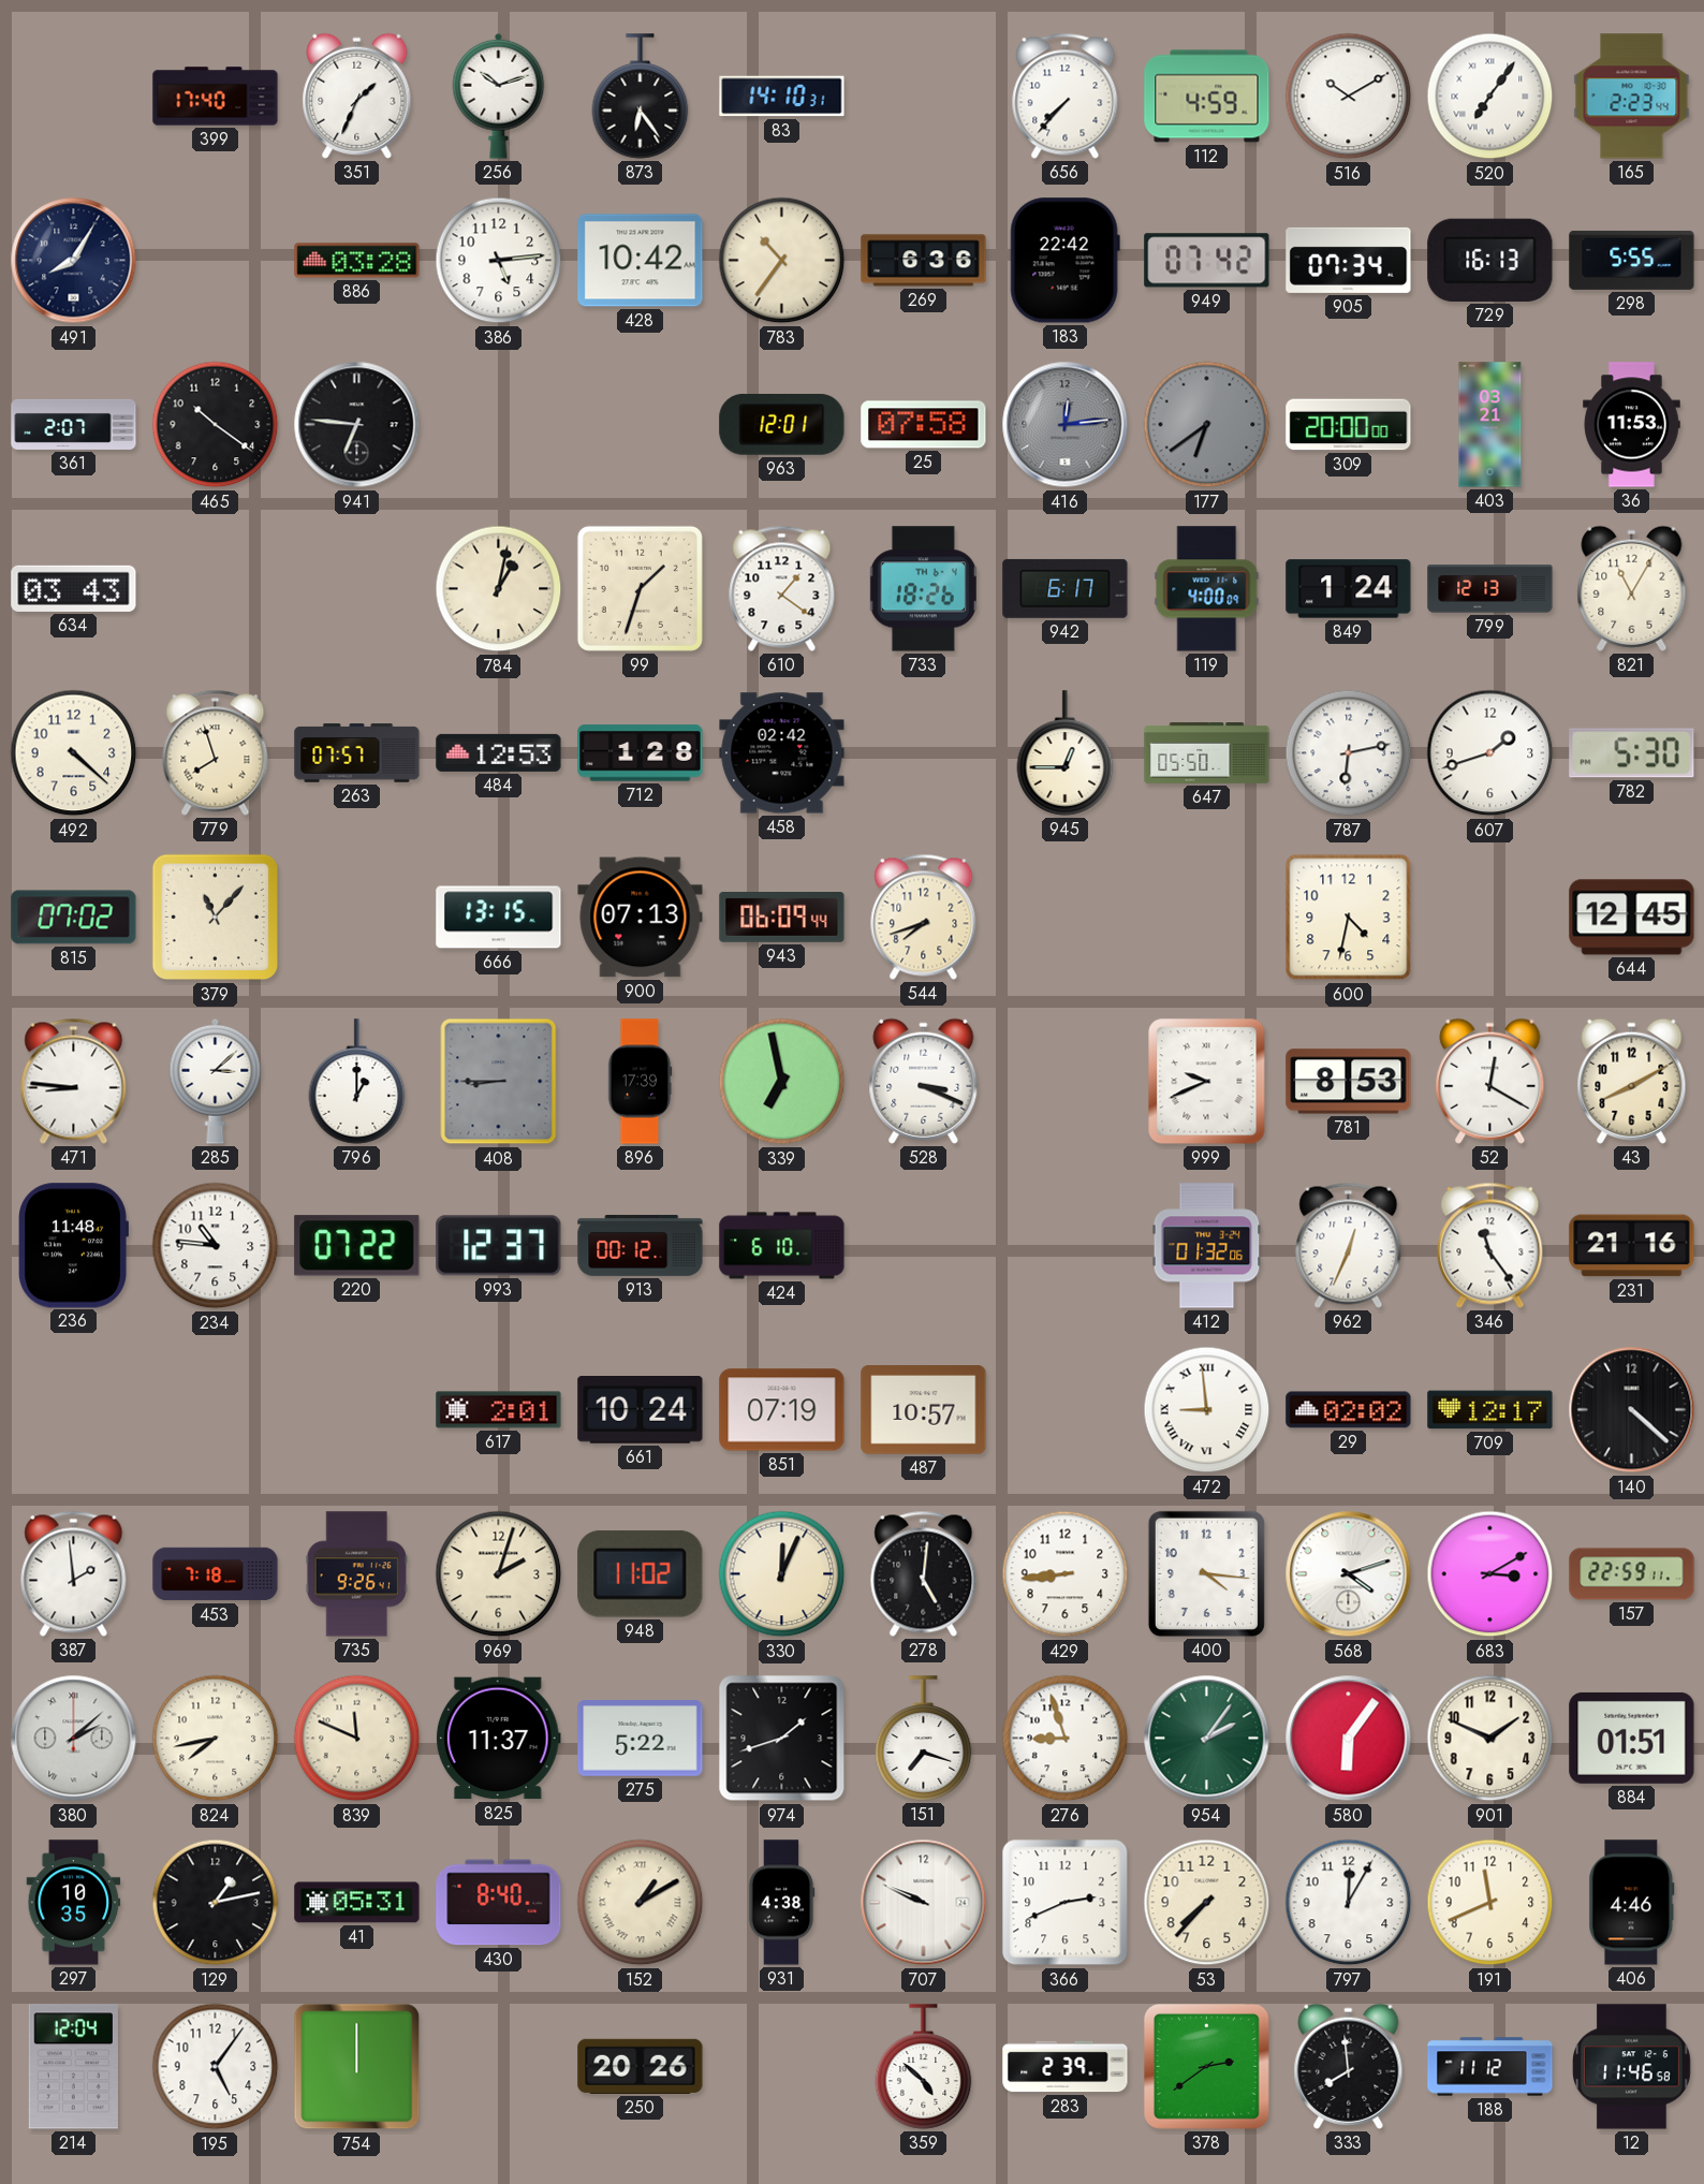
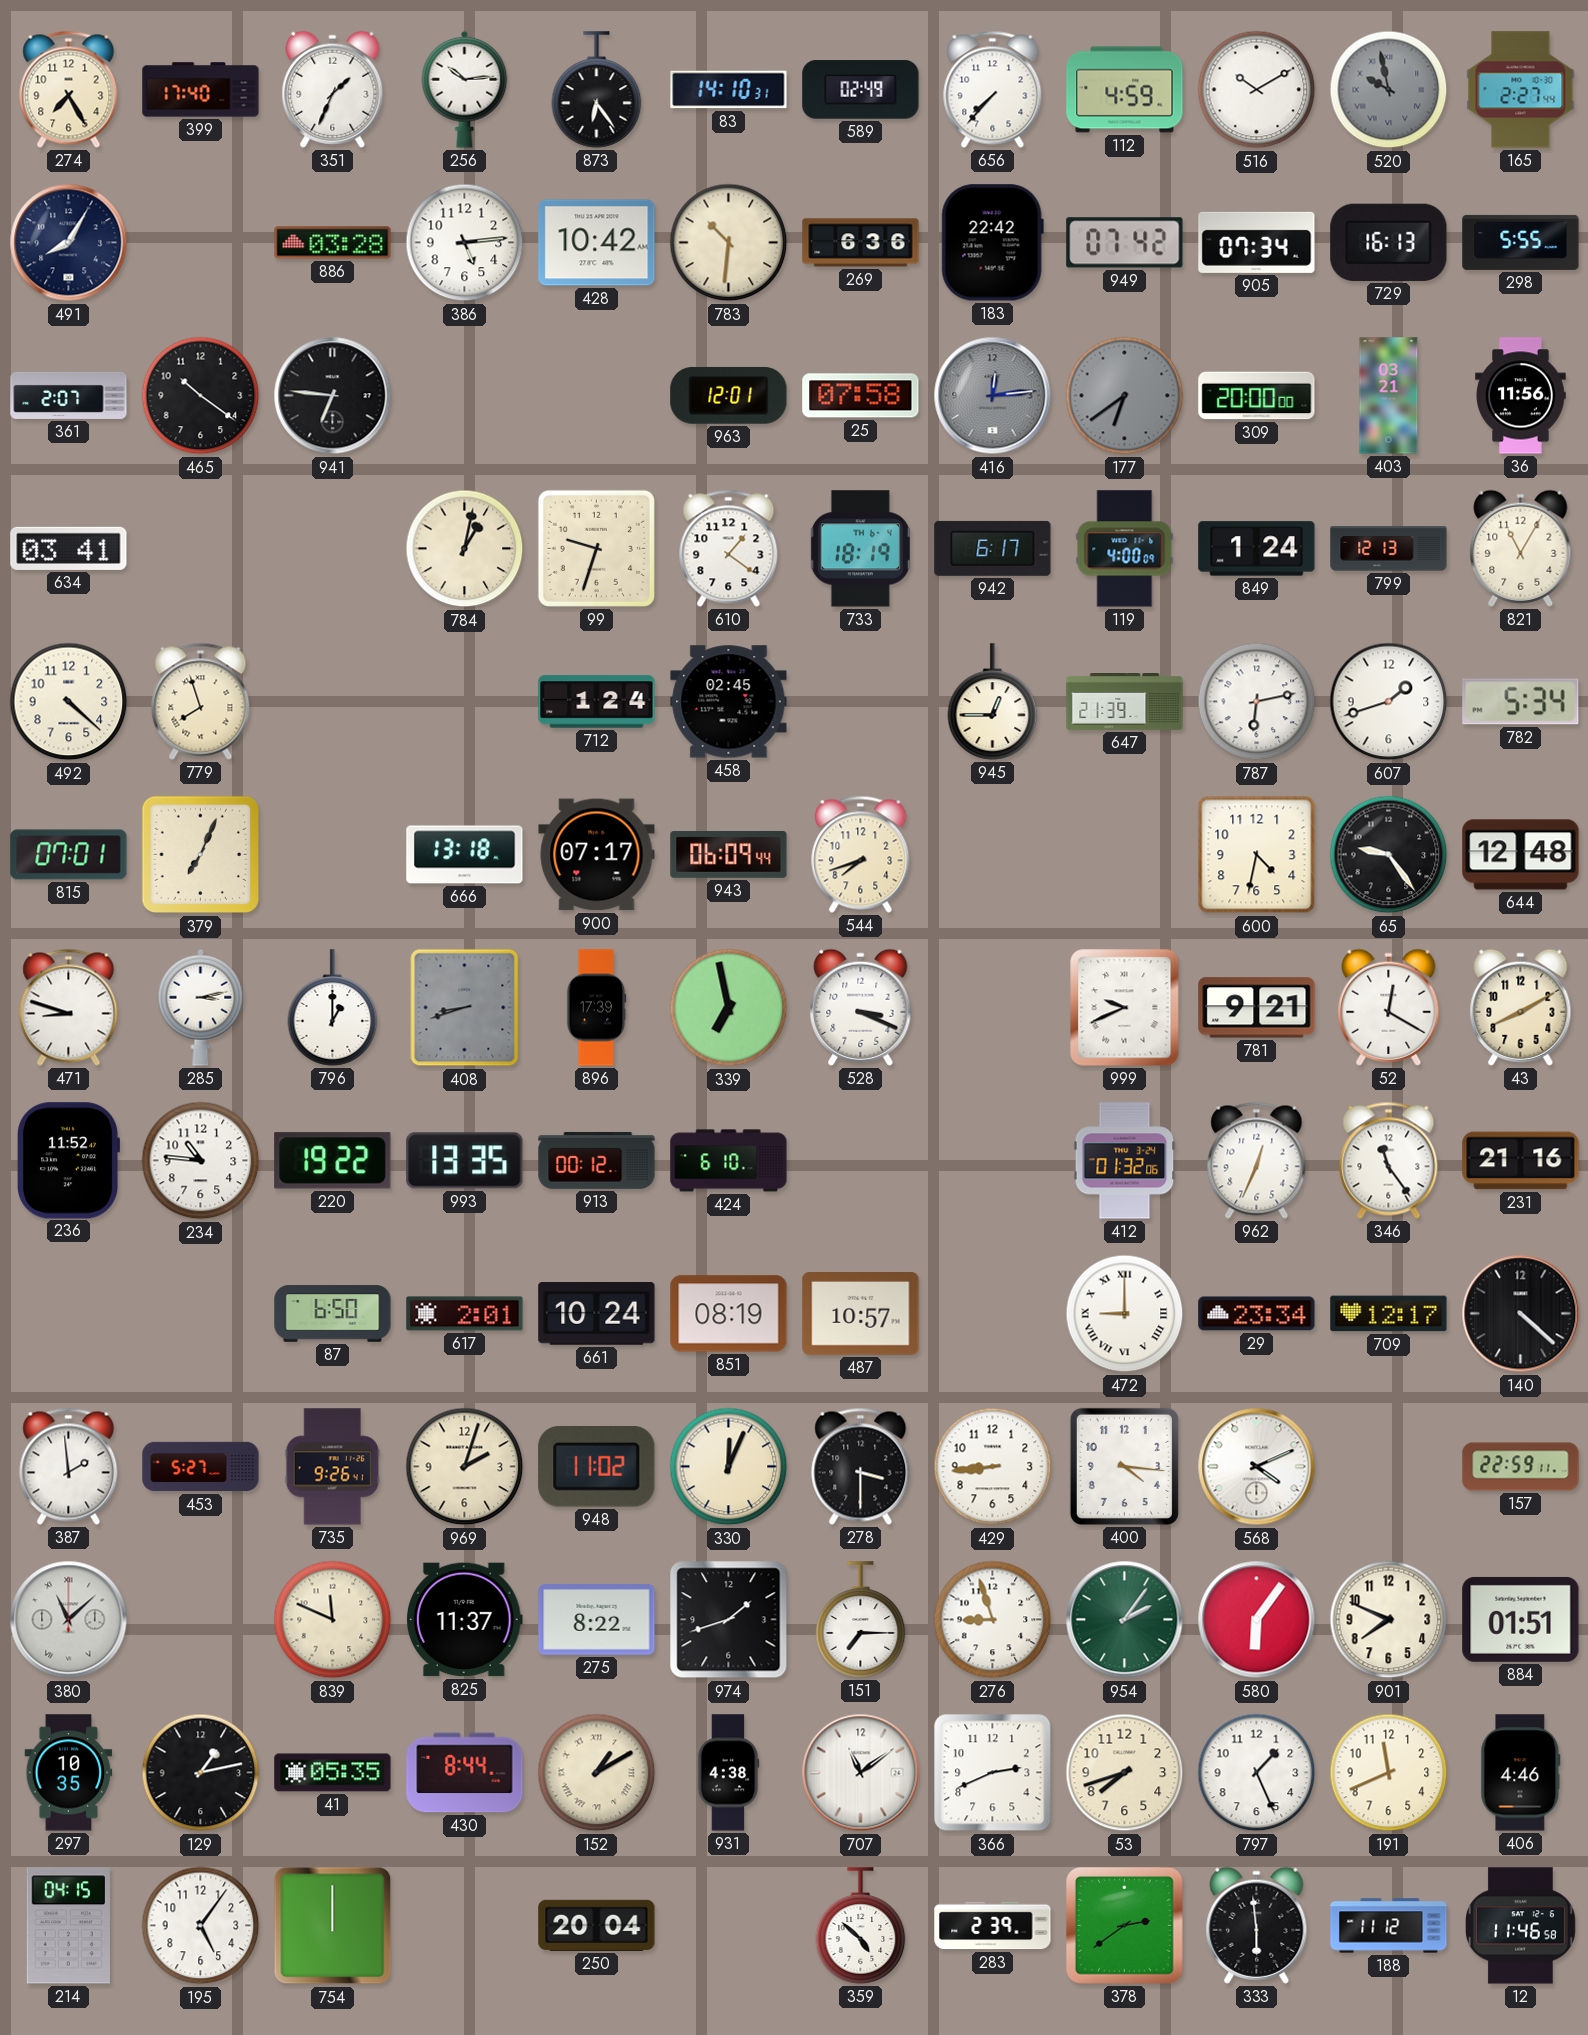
274: none -> 7:25
256: 10:12 -> 10:14
589: none -> 02:49
520: 7:06 -> 9:58
520 dial: white -> grey
165: 2:23 -> 2:27
783: 10:36 -> 10:31
36: 11:53 -> 11:56
634: 03:43 -> 03:41
99: 1:33 -> 9:33
733: 18:26 -> 18:19
263: 07:57 -> none
484: 12:53 -> none
712: 1:28 -> 1:24
458: 02:42 -> 02:45
647: 05:50 -> 21:39
782: 5:30 -> 5:34
815: 07:02 -> 07:01
379: 11:07 -> 7:04
666: 13:15 -> 13:18
900: 07:13 -> 07:17
65: none -> 9:24
644: 12:45 -> 12:48
471: 8:46 -> 8:48
285: 3:08 -> 3:13
408: 8:45 -> 8:42
781: 8:53 -> 9:21
236: 11:48 -> 11:52
220: 07:22 -> 19:22
993: 12:37 -> 13:35
87: none -> 6:50
851: 07:19 -> 08:19
472: 8:59 -> 9:00
29: 02:02 -> 23:34
453: 7:18 -> 5:27
278: 5:01 -> 3:30
568: 4:12 -> 4:11
683: 3:10 -> none
380: 2:08 -> 11:08
824: 7:43 -> none
275: 5:22 -> 8:22
151: 7:18 -> 7:15
901: 1:49 -> 7:49
41: 05:31 -> 05:35
430: 8:40 -> 8:44
707: 9:49 -> 11:09
53: 7:37 -> 7:42
797: 12:05 -> 1:26
214: 12:04 -> 04:15
250: 20:26 -> 20:04
333: 7:59 -> 5:59
